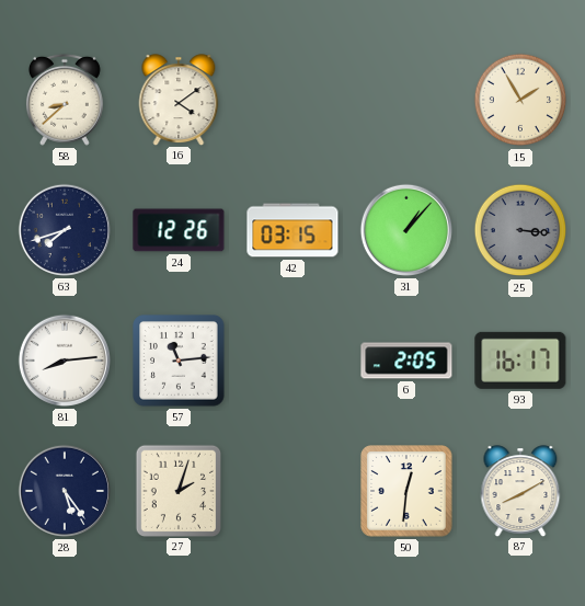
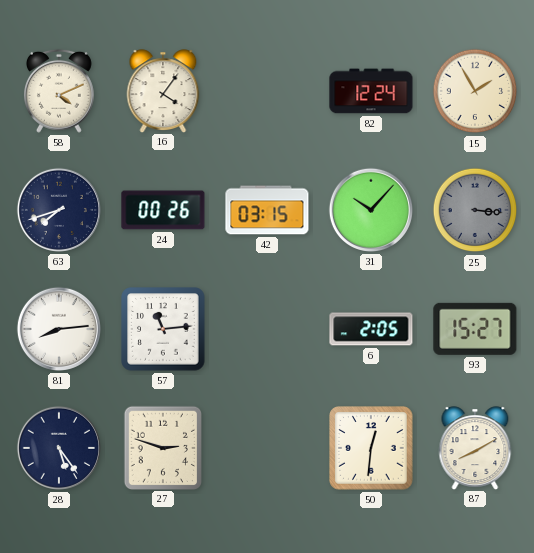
58: 8:38 -> 4:11
16: 4:09 -> 4:06
82: none -> 12:24
24: 12:26 -> 00:26
31: 1:07 -> 10:07
93: 16:17 -> 15:27
27: 2:03 -> 2:48
